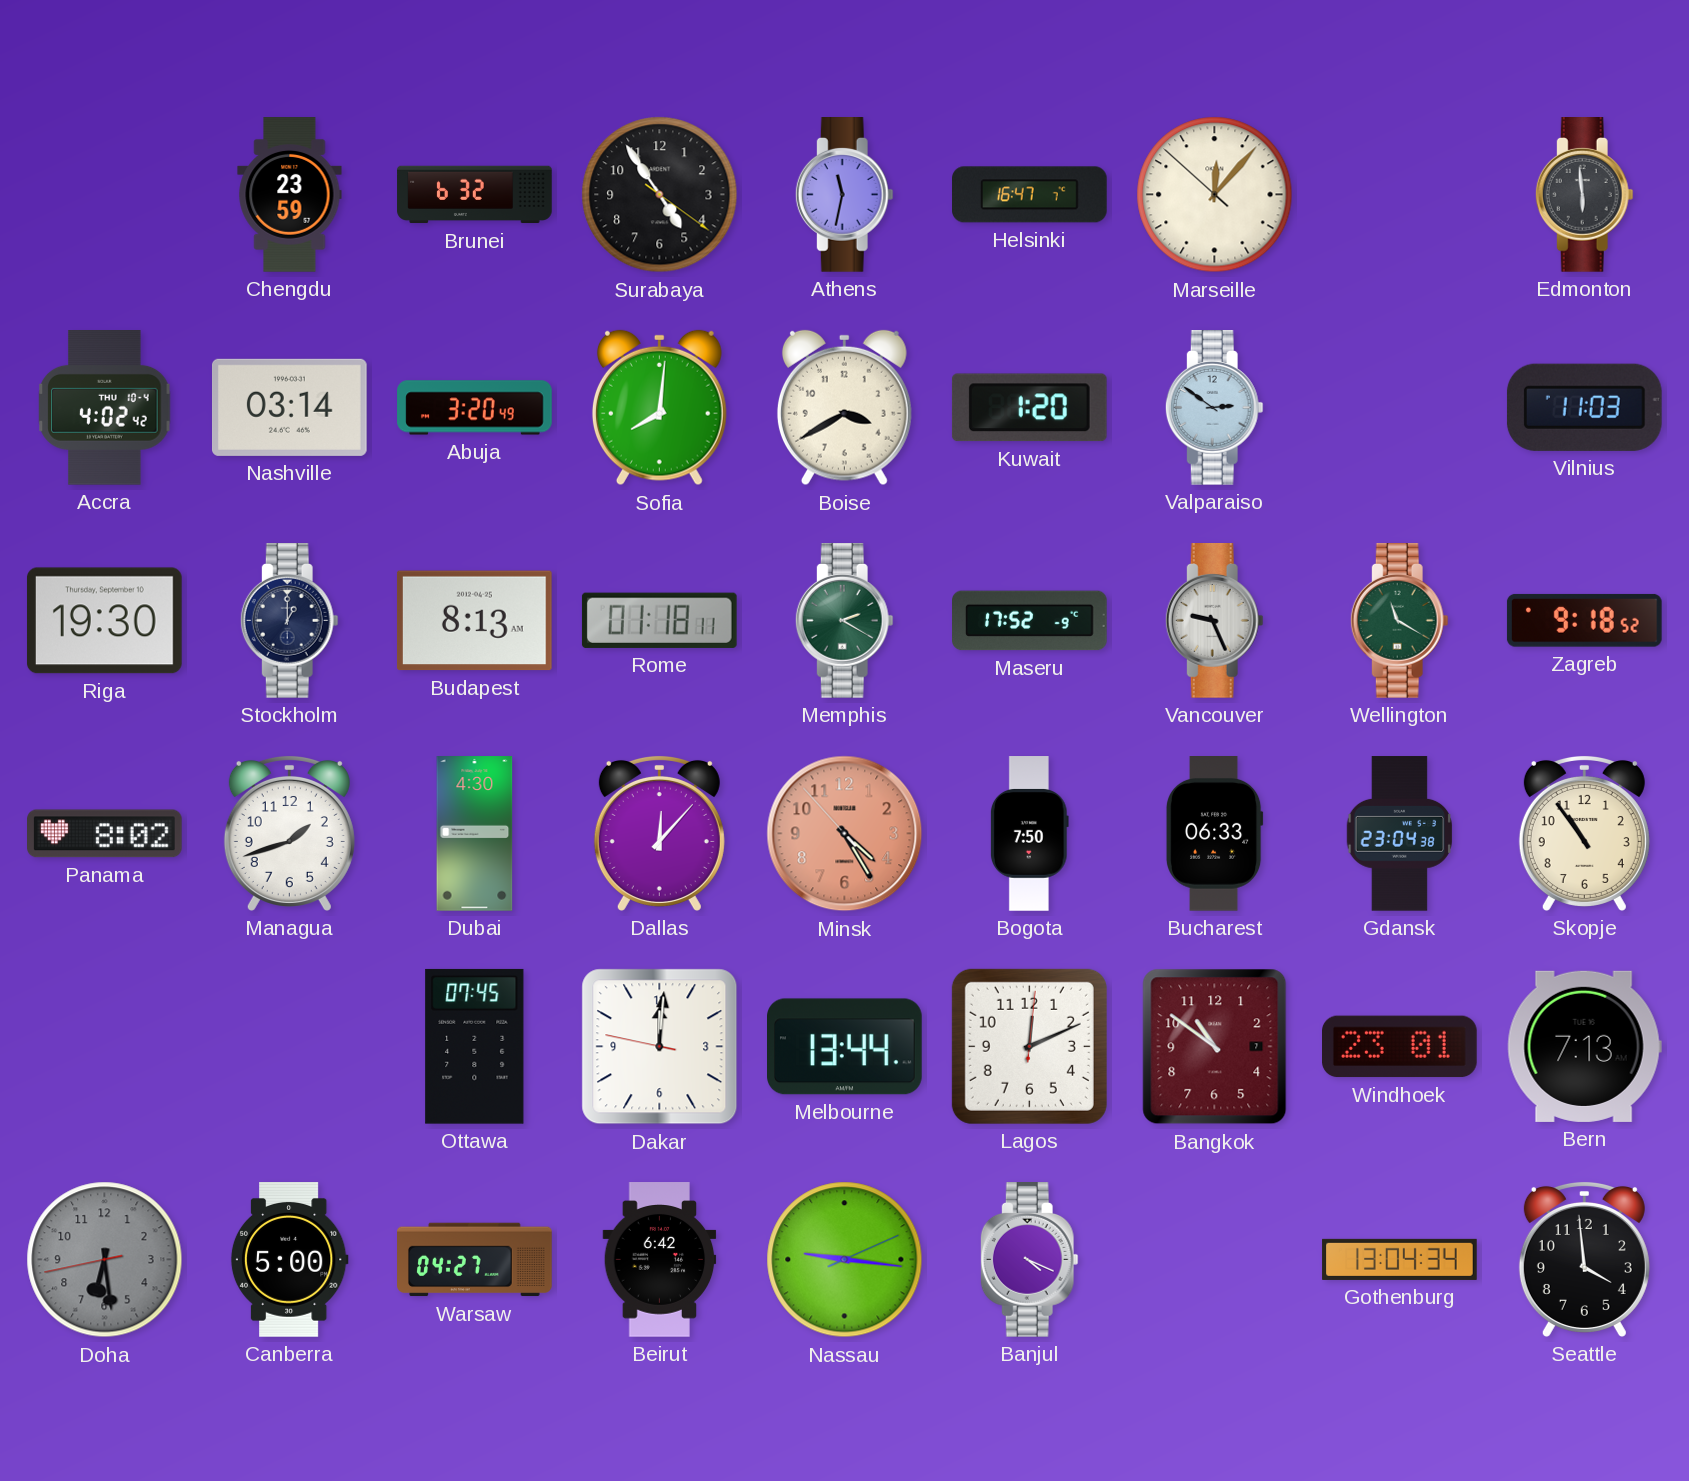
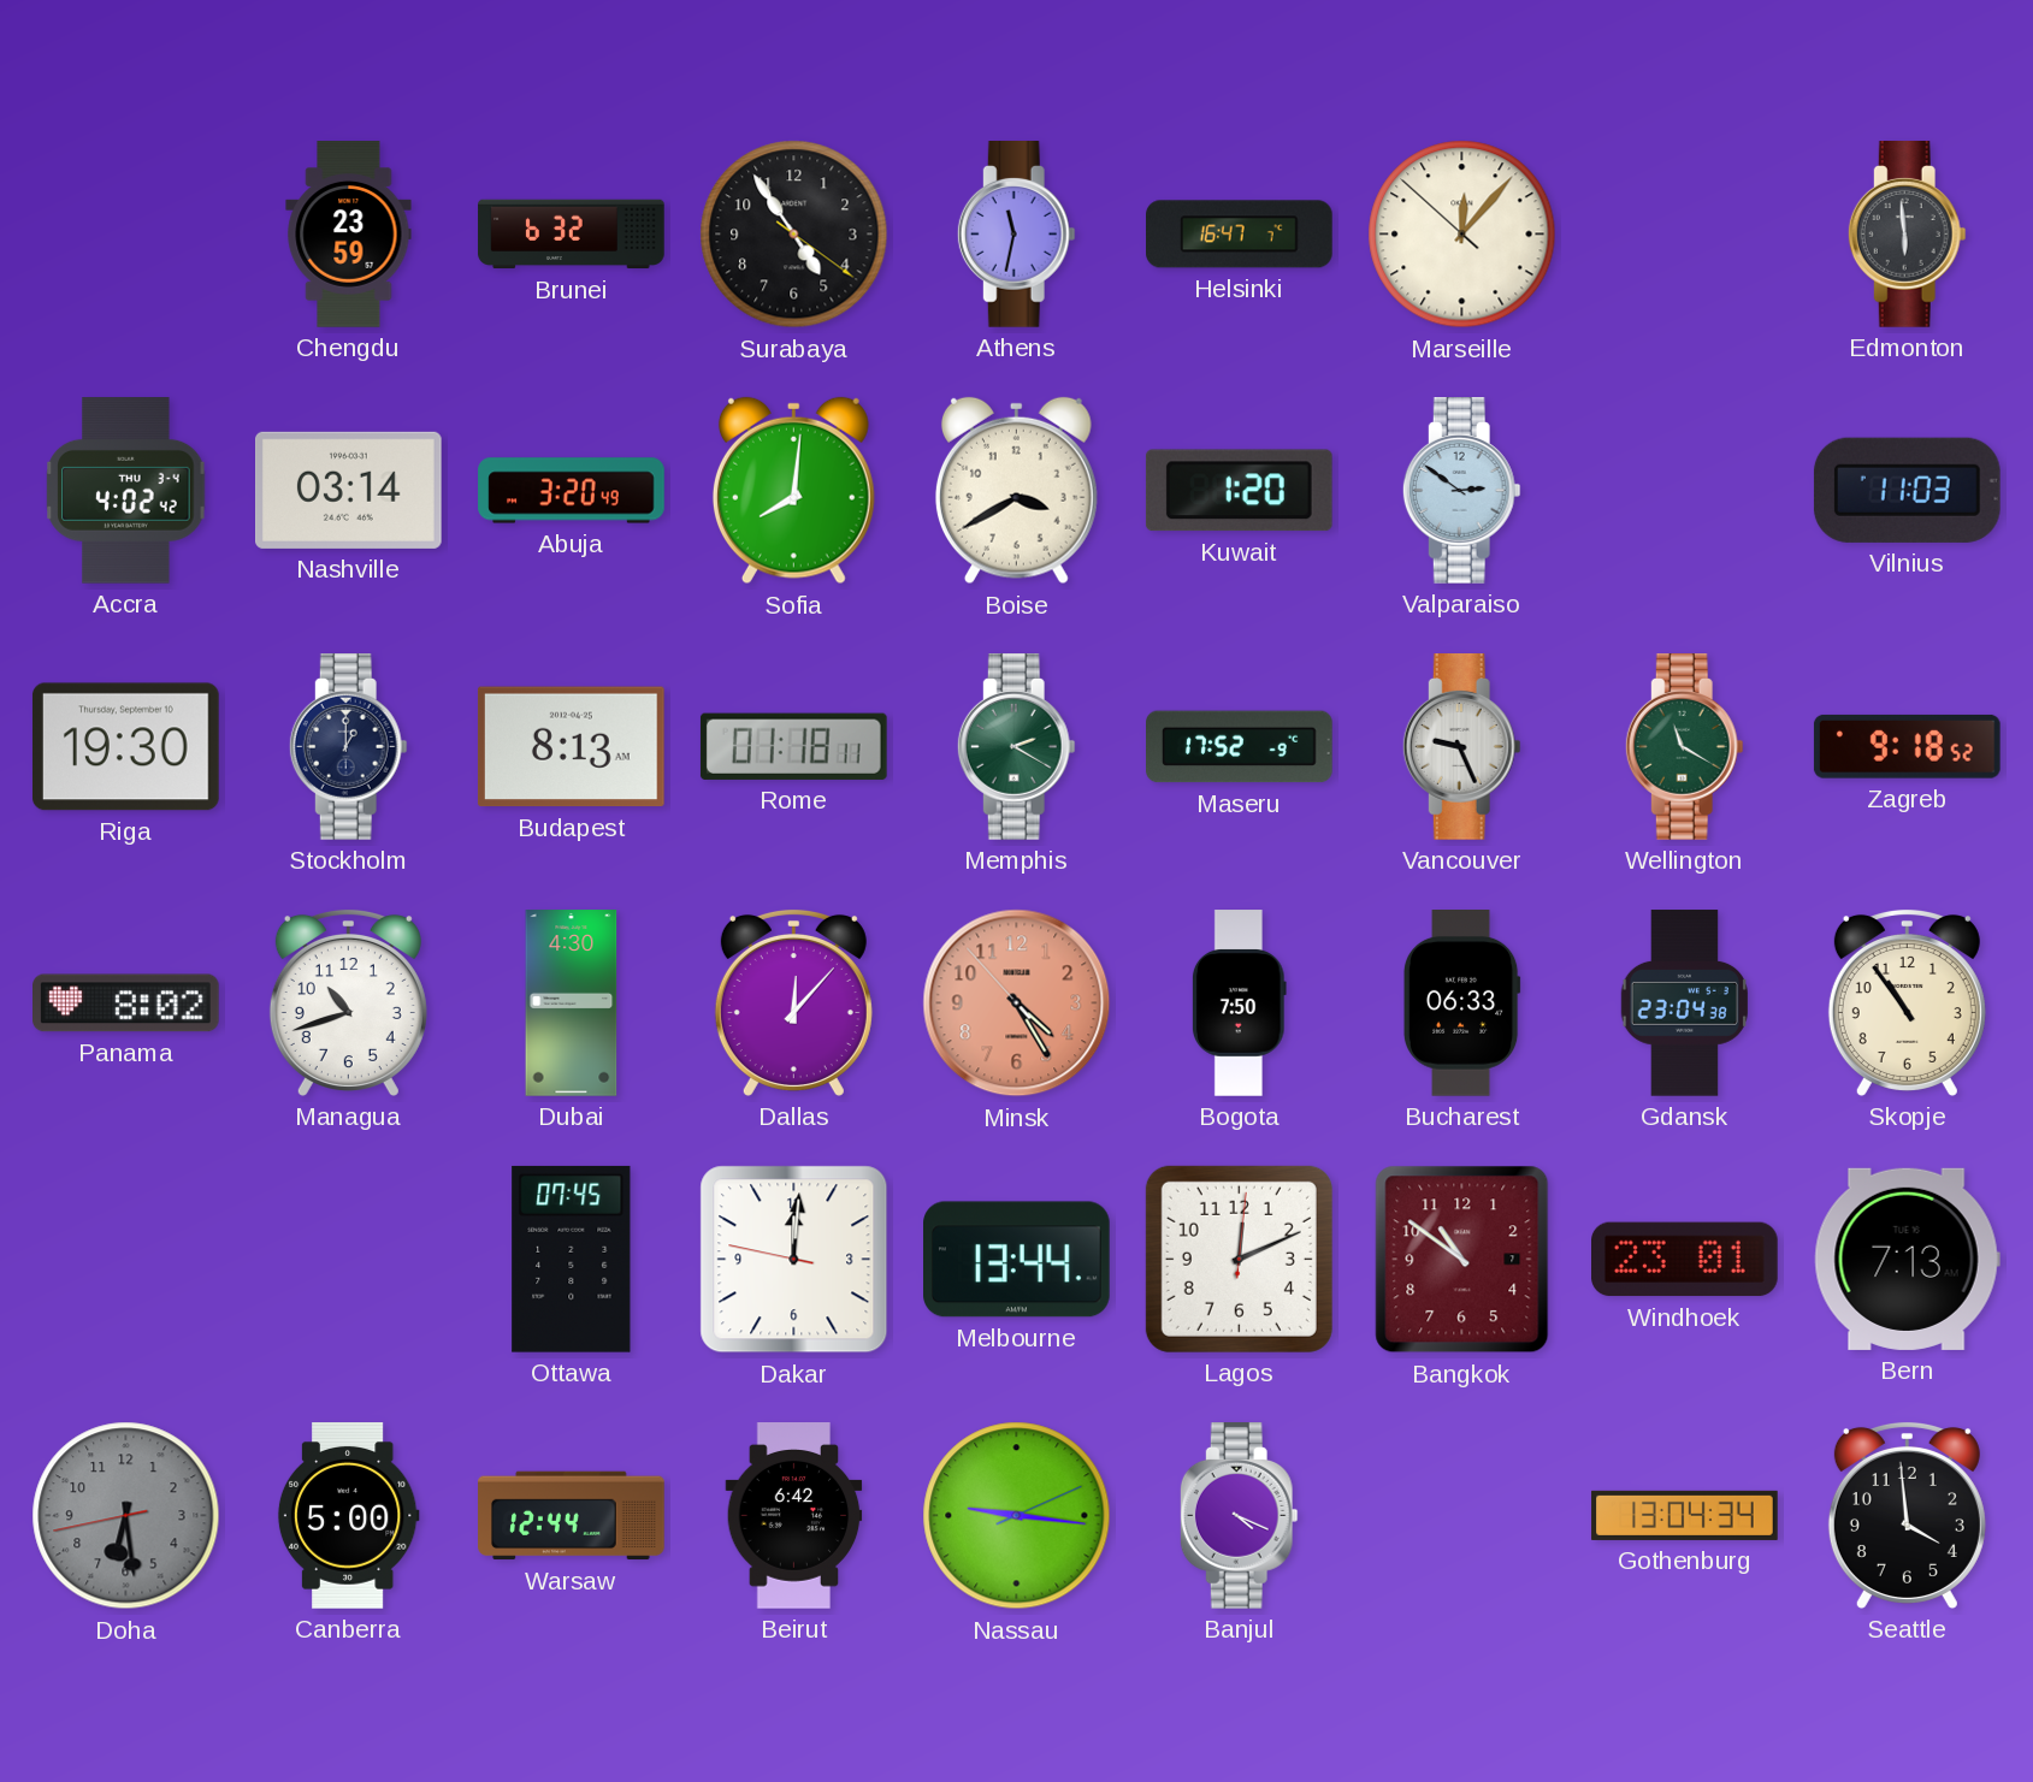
Accra date: THU 10-4 -> THU 3-4
Managua: 1:42 -> 10:42
Warsaw: 04:27 -> 12:44
